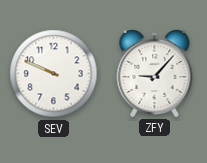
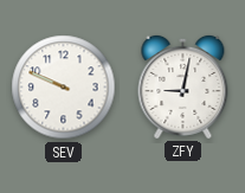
ZFY: 9:07 -> 9:02
